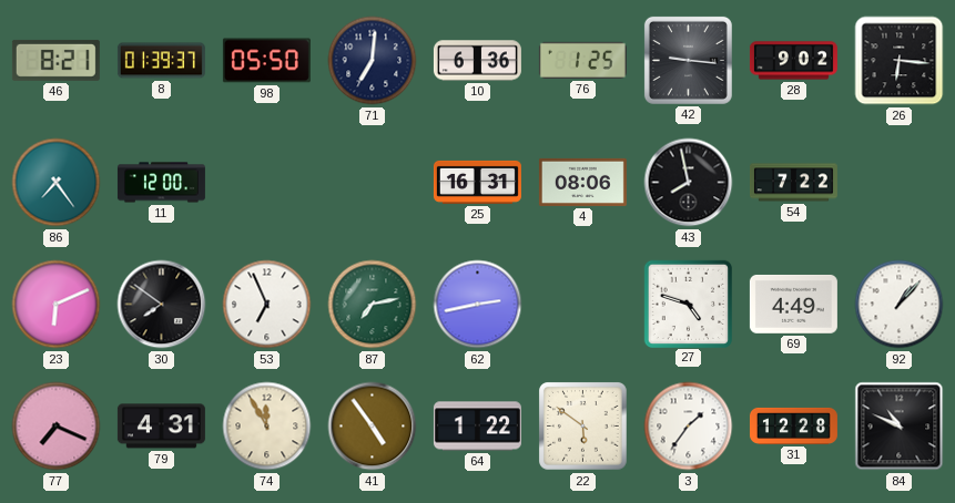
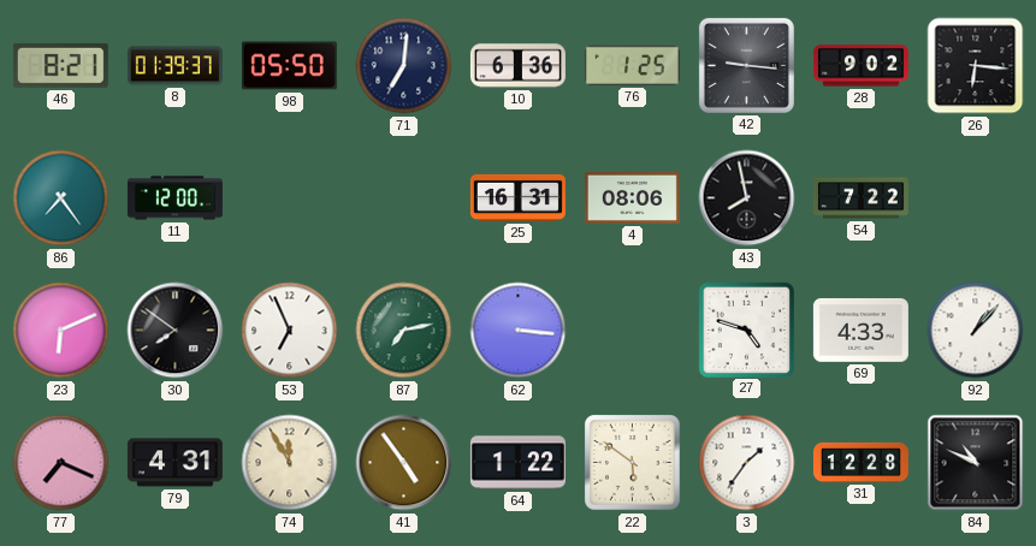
62: 2:43 -> 3:16
69: 4:49 -> 4:33
